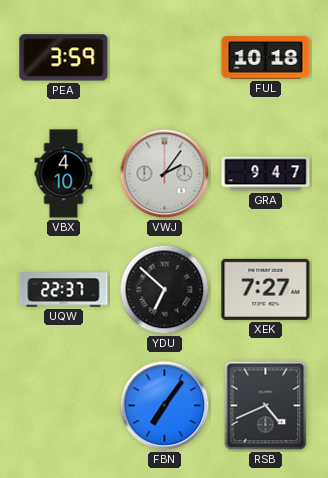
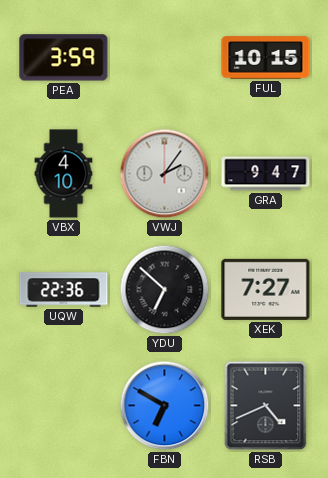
FUL: 10:18 -> 10:15
UQW: 22:37 -> 22:36
FBN: 7:06 -> 6:50
